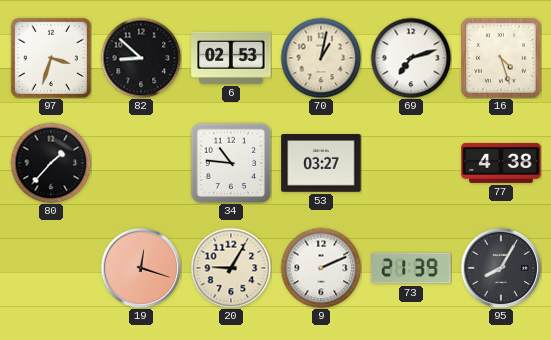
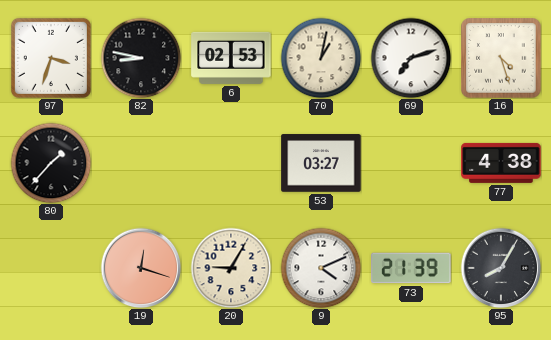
82: 8:52 -> 8:47
34: 10:46 -> none
9: 2:11 -> 4:11
